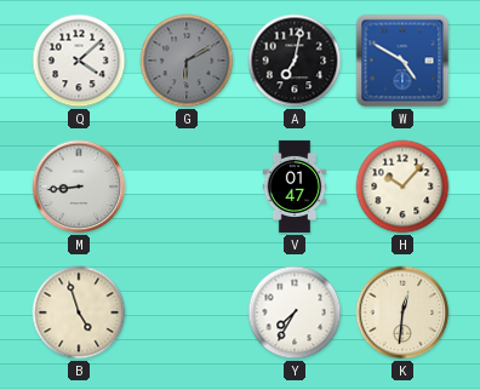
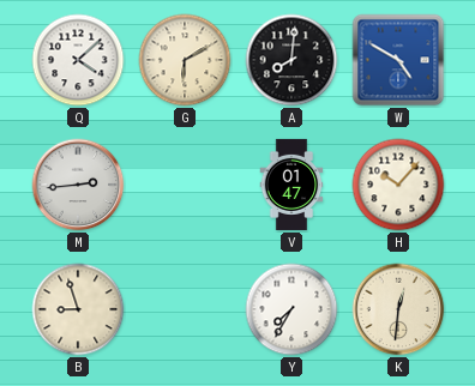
G dial: grey -> cream
A: 7:02 -> 8:01
M: 8:44 -> 2:44
B: 4:57 -> 8:57
